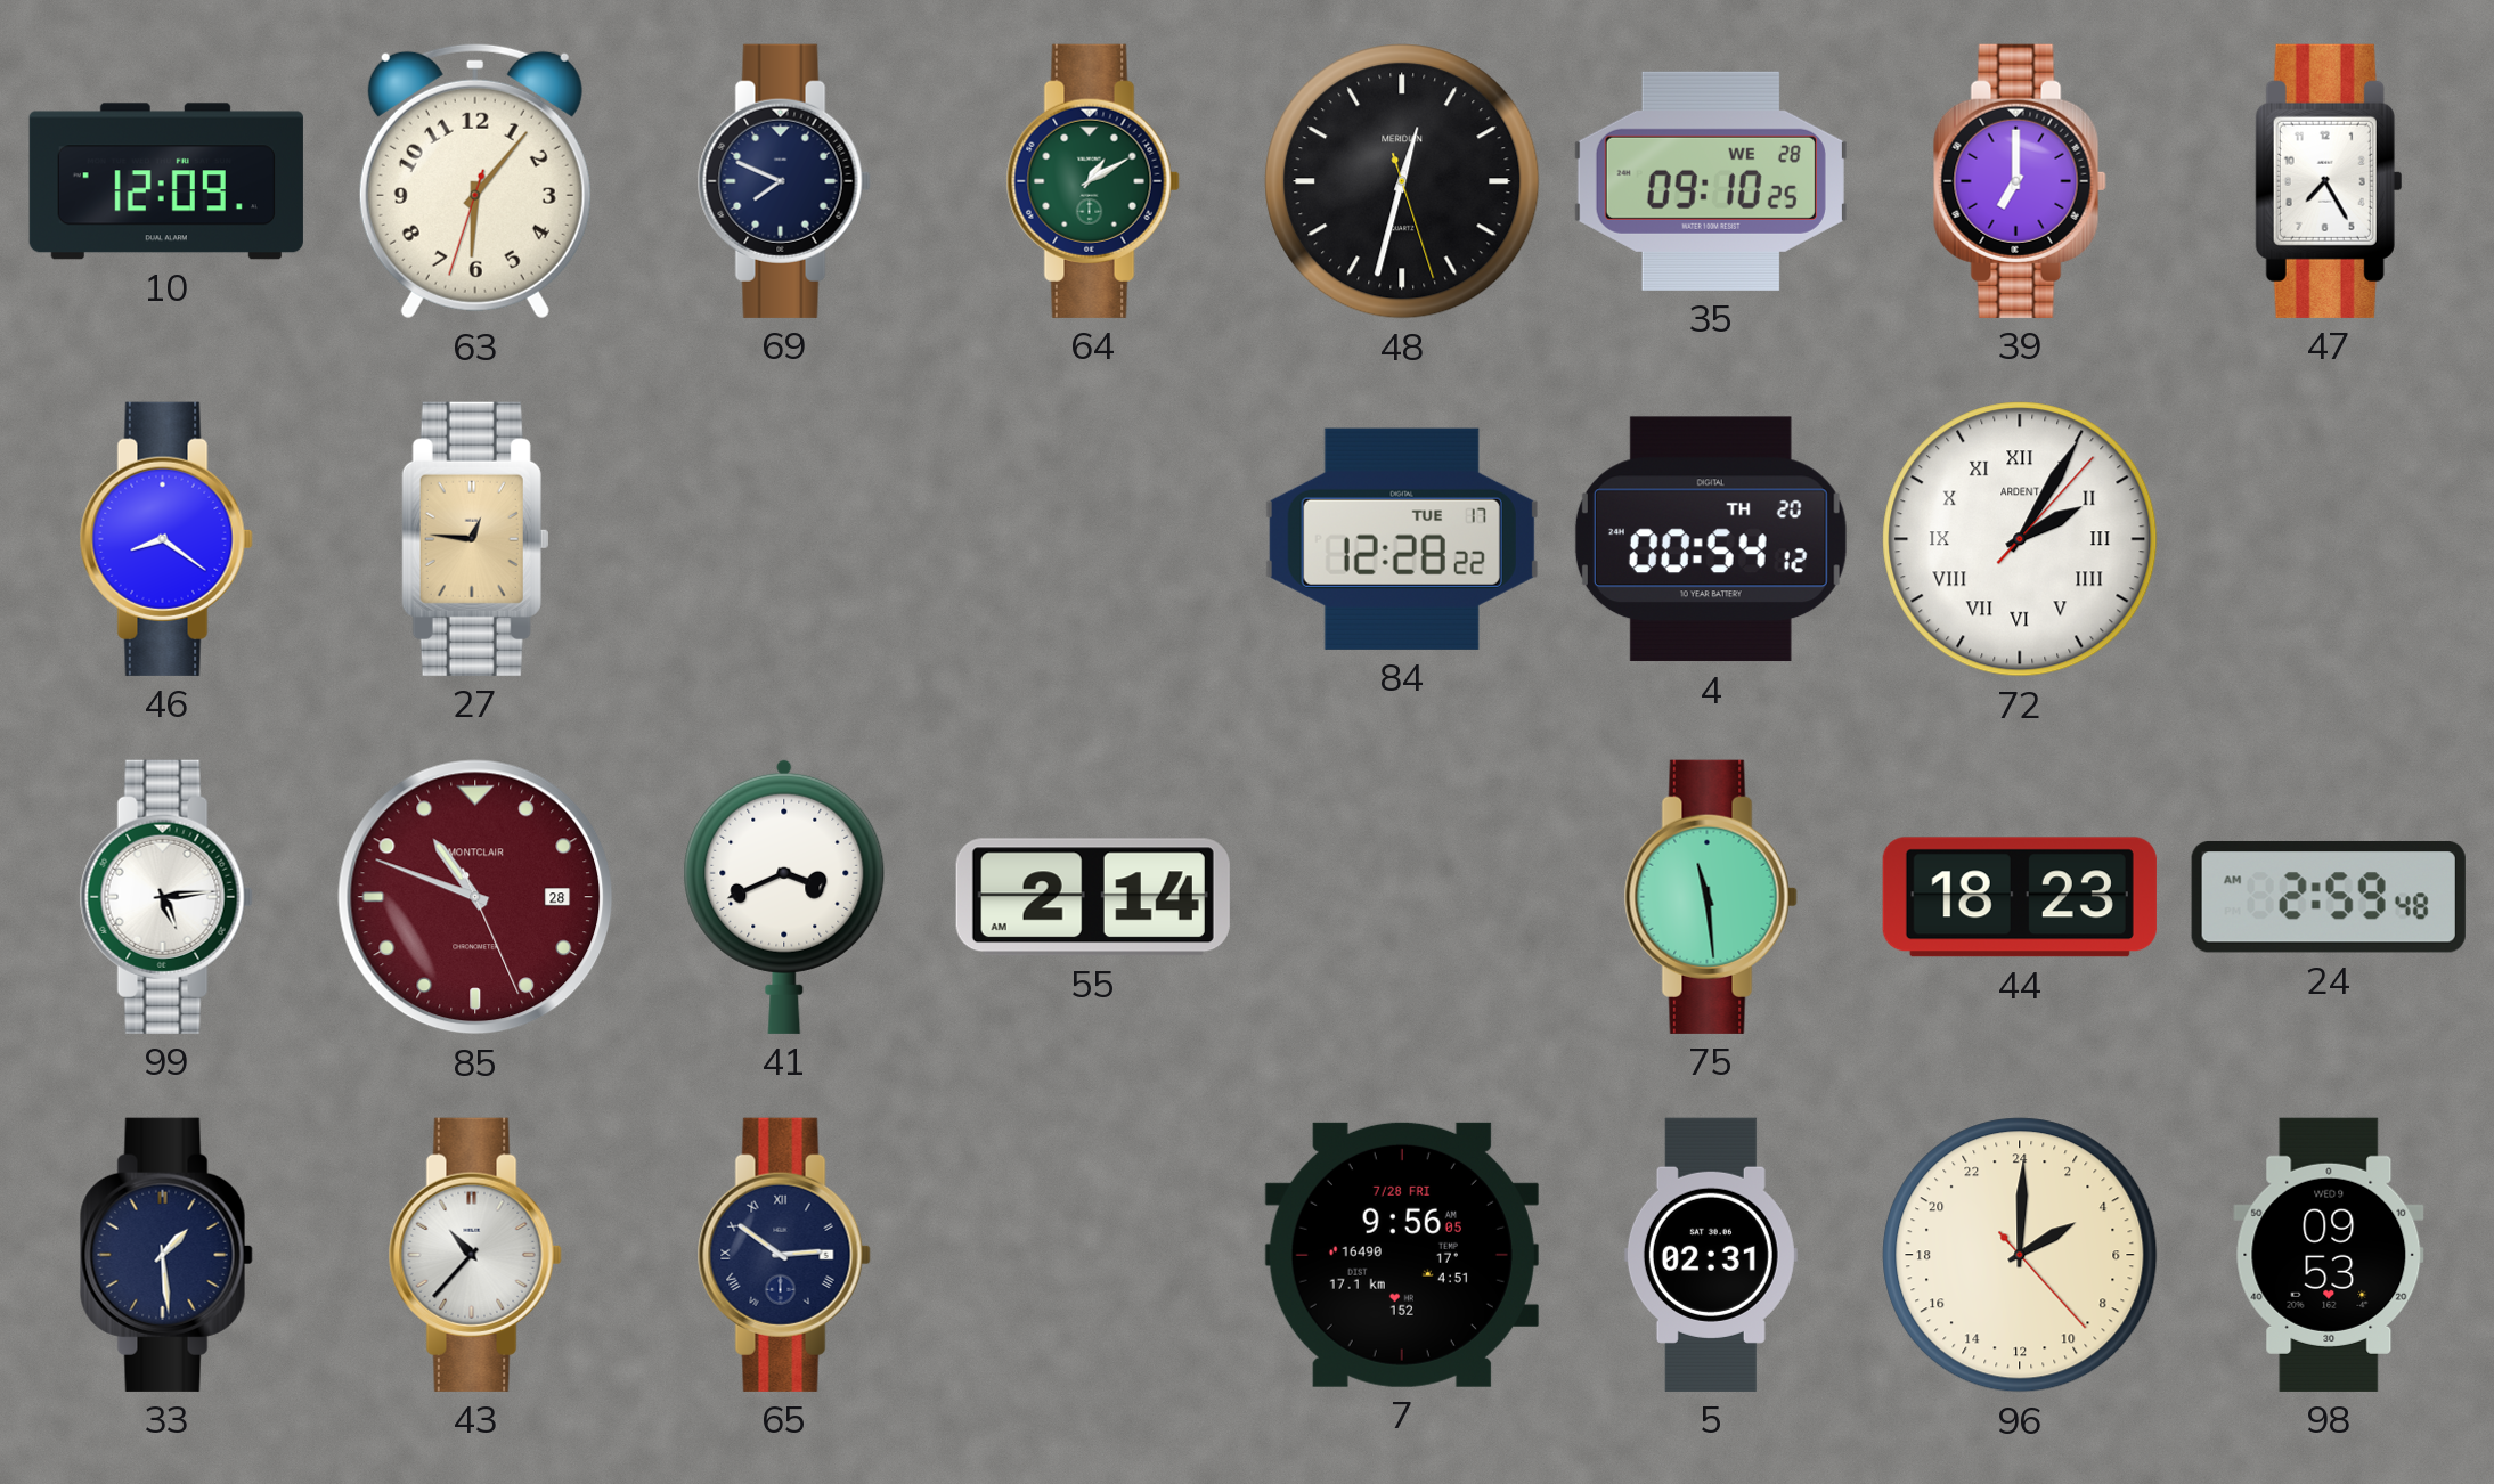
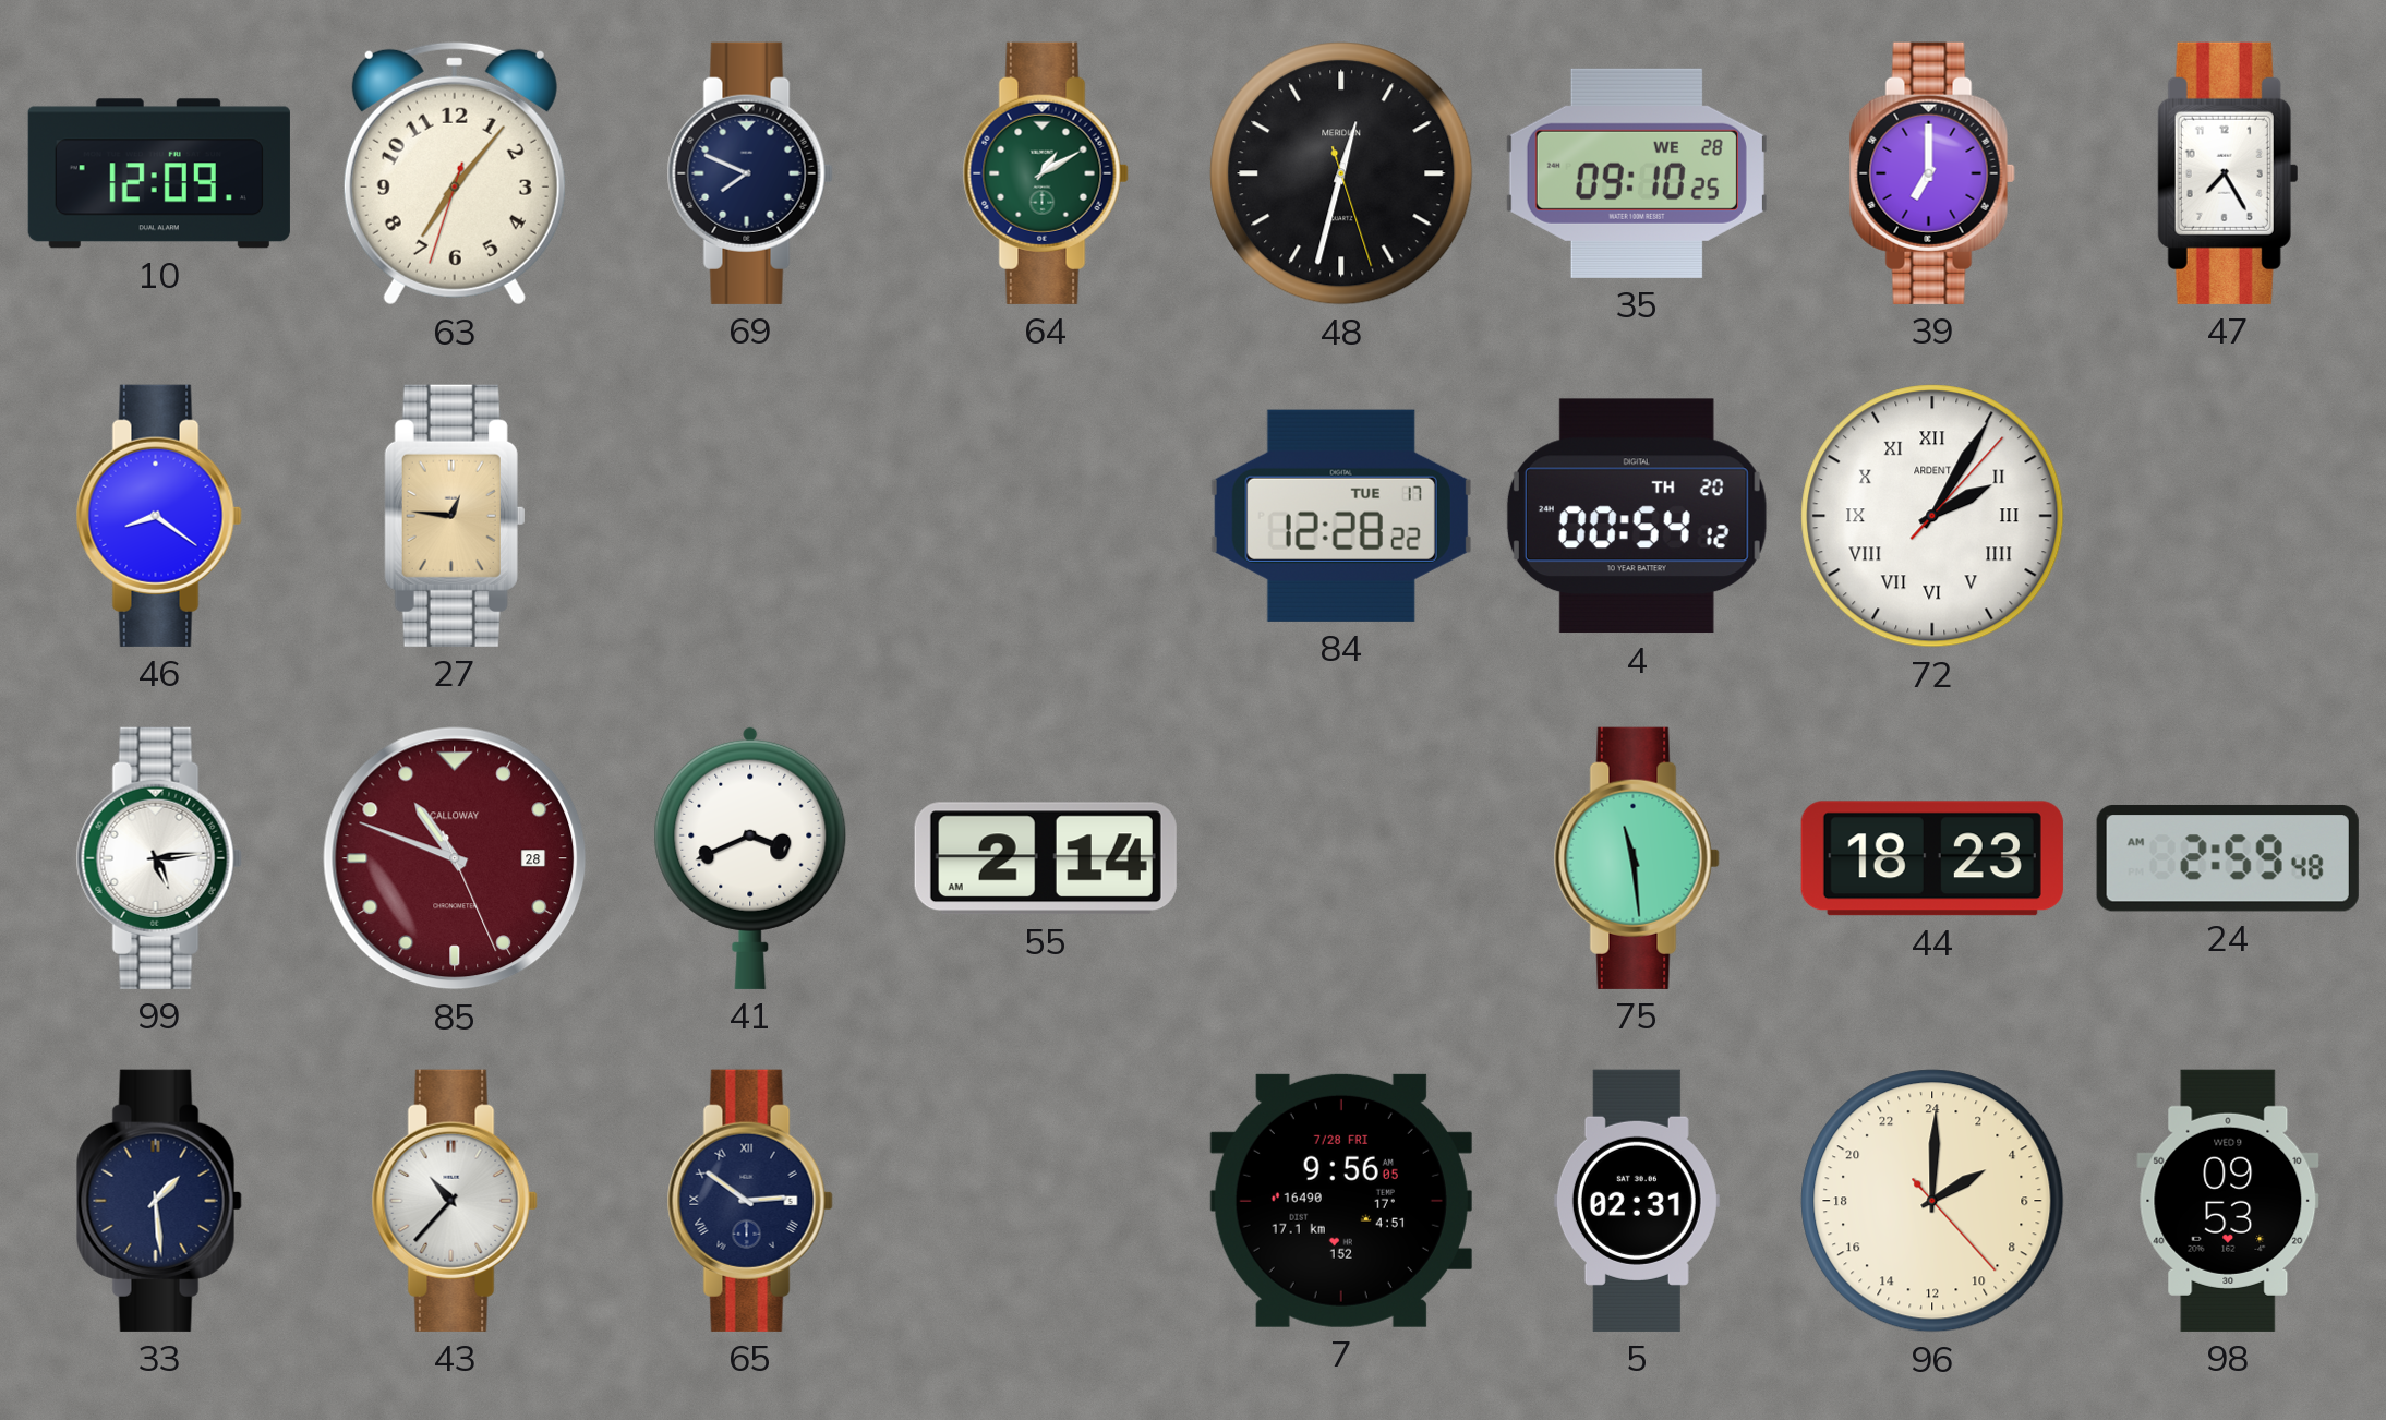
63: 6:06 -> 7:06
85 brand: MONTCLAIR -> CALLOWAY
